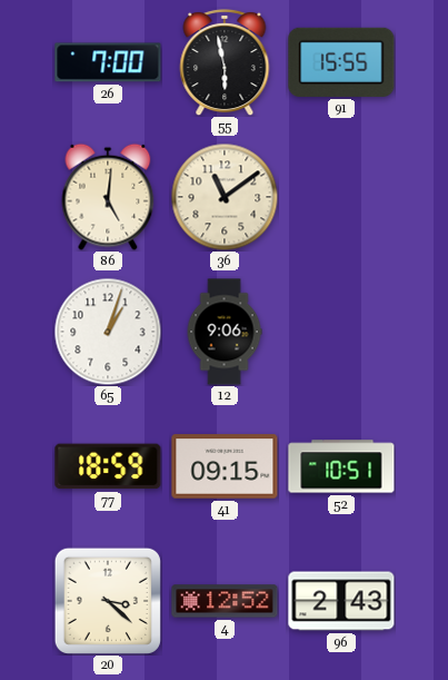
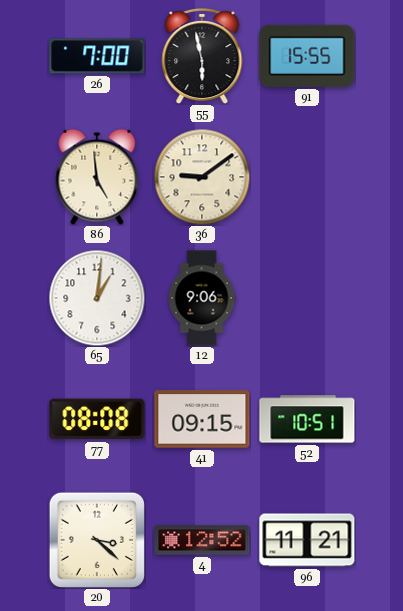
86: 5:01 -> 4:59
36: 11:09 -> 9:09
65: 1:03 -> 1:01
77: 18:59 -> 08:08
96: 2:43 -> 11:21
